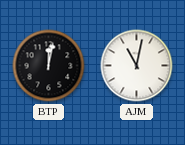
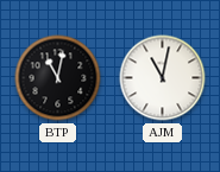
BTP: 12:02 -> 11:02
